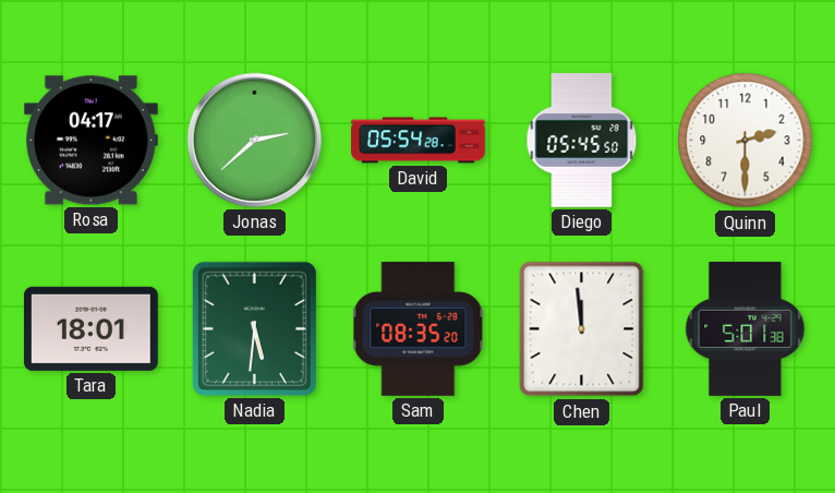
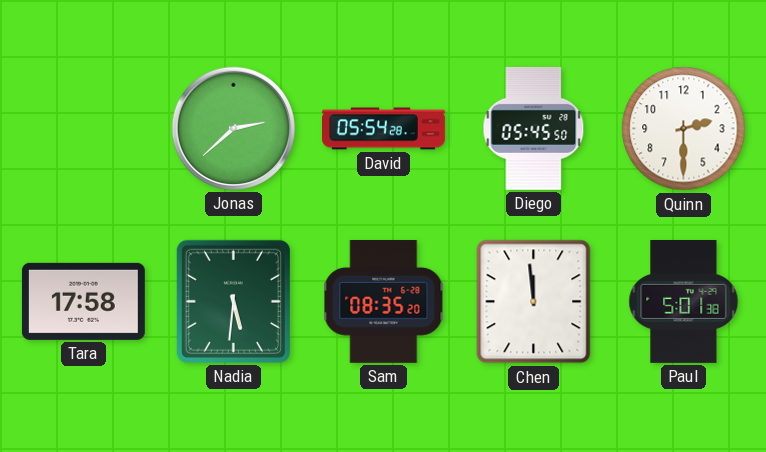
Rosa: 04:17 -> none
Tara: 18:01 -> 17:58
